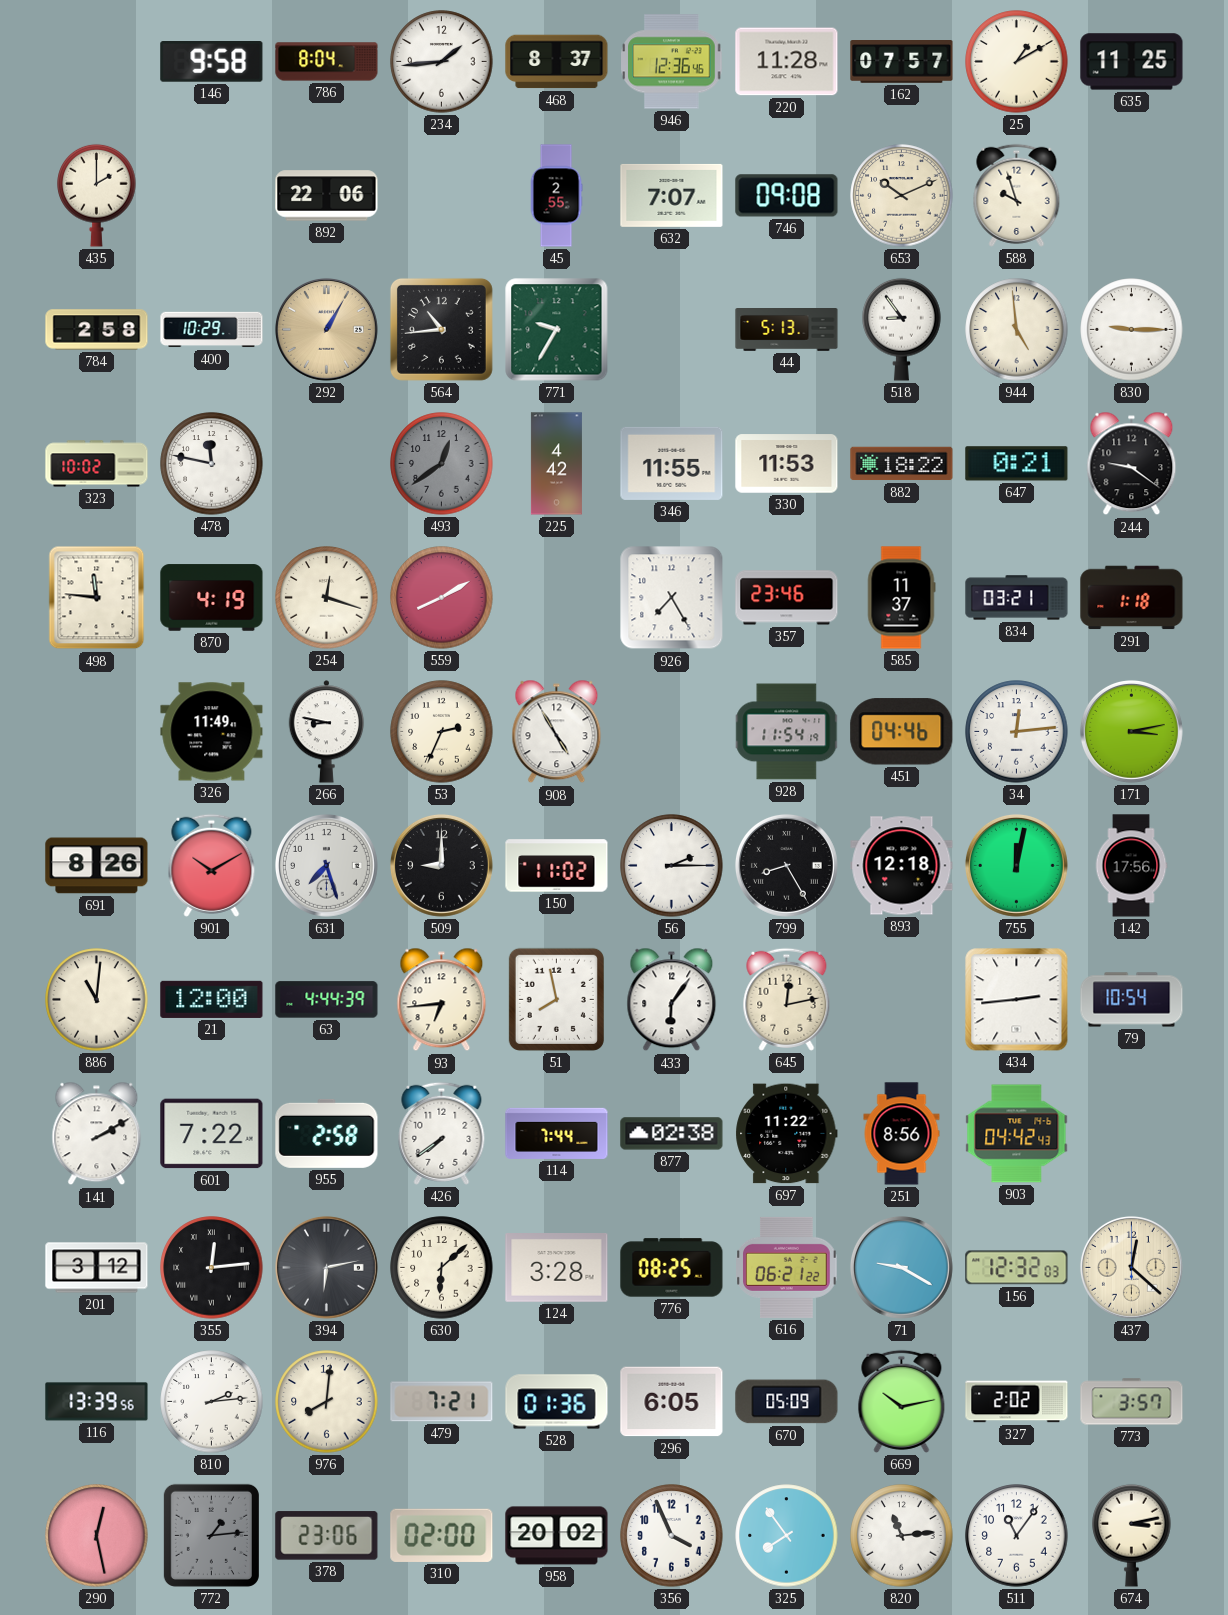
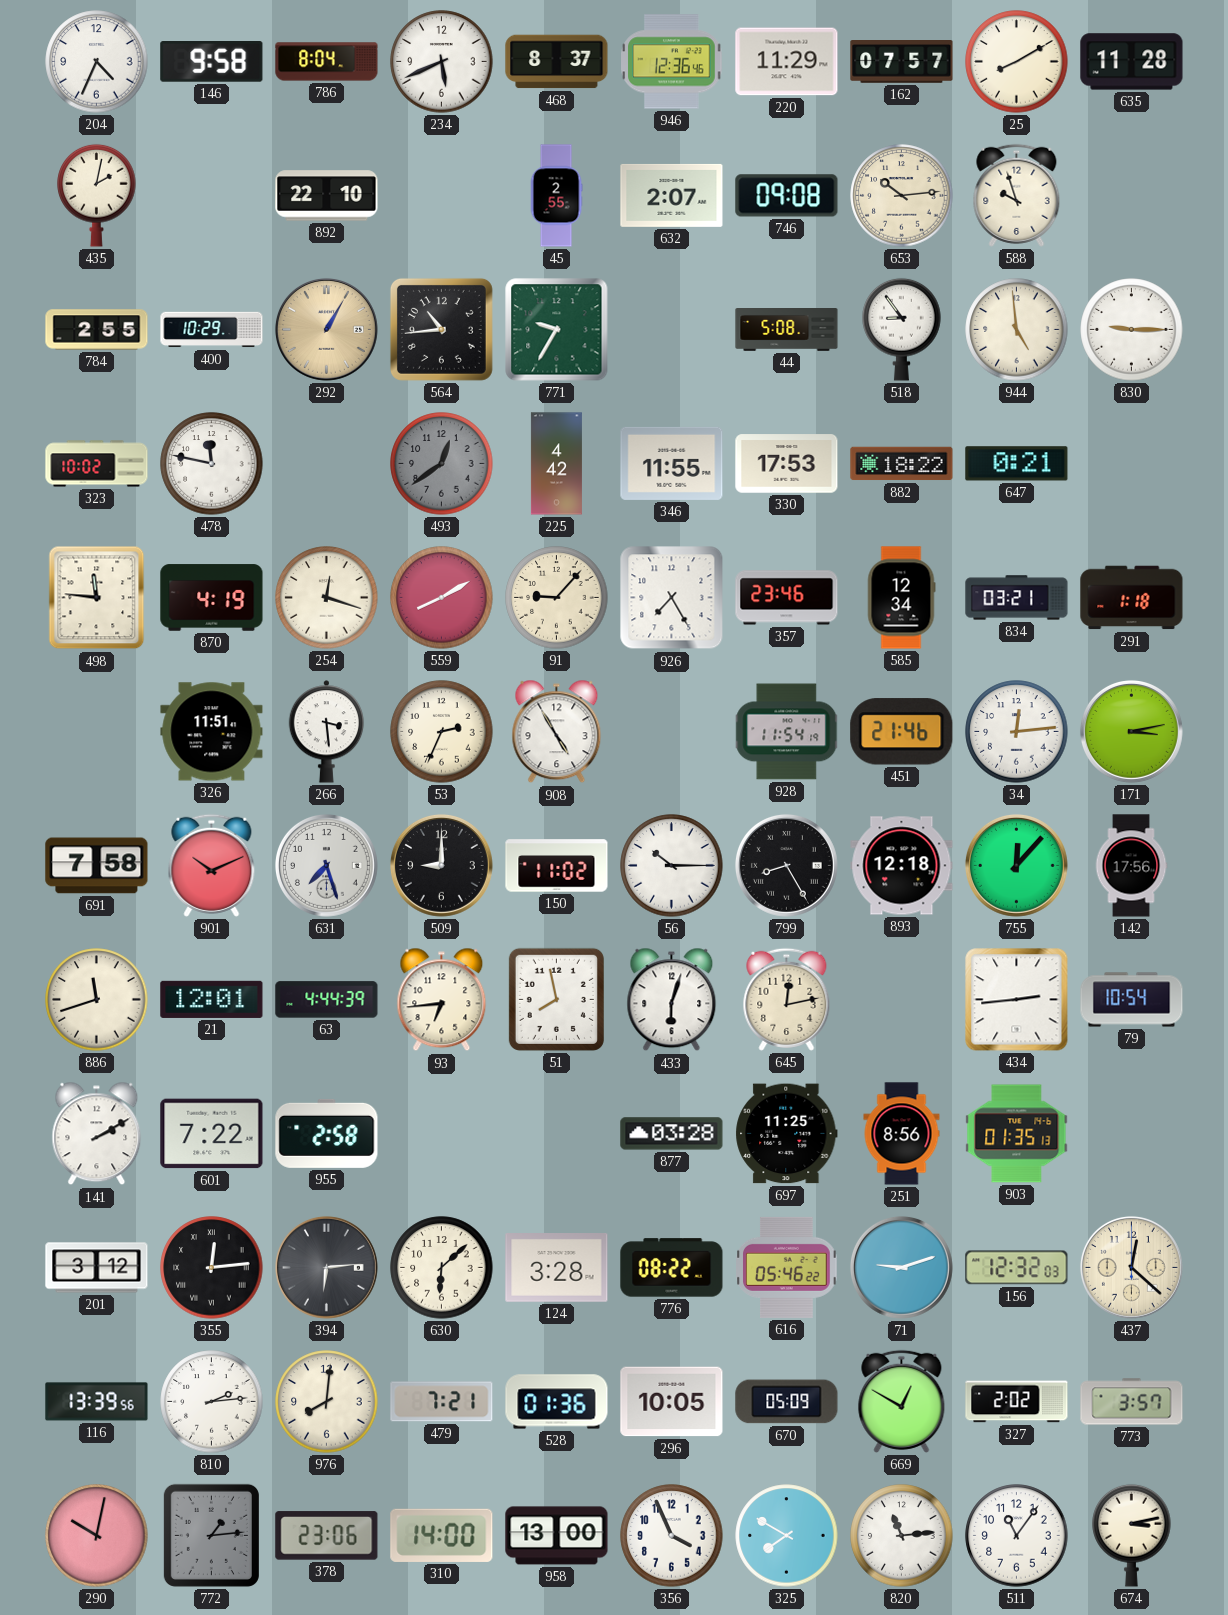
204: none -> 4:34
234: 1:44 -> 5:41
220: 11:28 -> 11:29
25: 1:10 -> 8:10
635: 11:25 -> 11:28
435: 2:00 -> 2:02
892: 22:06 -> 22:10
632: 7:07 -> 2:07
653: 10:11 -> 10:14
784: 2:58 -> 2:55
44: 5:13 -> 5:08
330: 11:53 -> 17:53
244: 9:21 -> none
91: none -> 9:07
585: 11:37 -> 12:34
326: 11:49 -> 11:51
266: 8:47 -> 3:29
451: 04:46 -> 21:46
691: 8:26 -> 7:58
901: 10:10 -> 10:11
56: 2:15 -> 10:15
755: 12:02 -> 12:07
886: 11:01 -> 11:42
21: 12:00 -> 12:01
433: 6:06 -> 6:03
426: 7:39 -> none
114: 7:44 -> none
877: 02:38 -> 03:28
697: 11:22 -> 11:25
903: 04:42 -> 01:35
394: 6:13 -> 6:14
776: 08:25 -> 08:22
616: 06:21 -> 05:46
71: 9:20 -> 9:12
296: 6:05 -> 10:05
669: 10:13 -> 12:50
290: 12:28 -> 10:02
310: 02:00 -> 14:00
958: 20:02 -> 13:00
325: 7:54 -> 7:50
